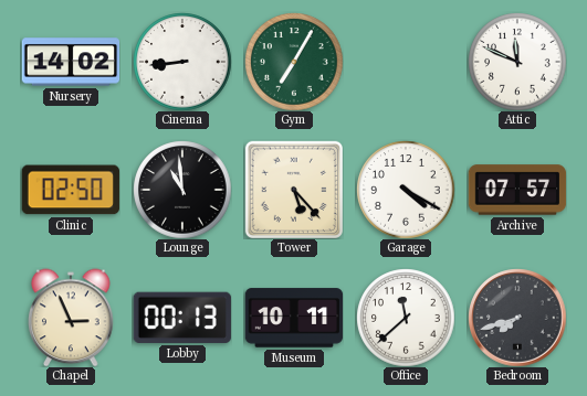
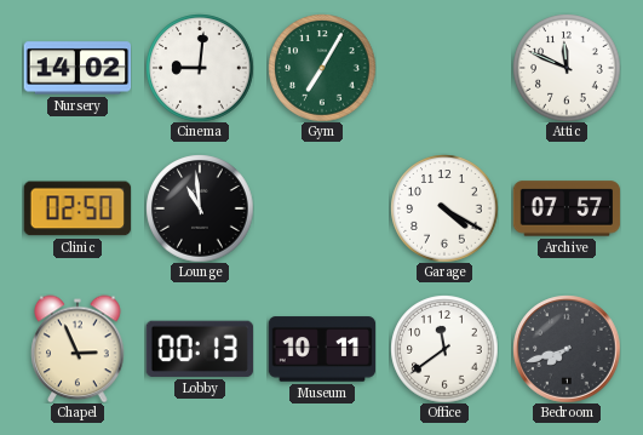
Cinema: 8:44 -> 9:01
Tower: 5:23 -> none
Office: 11:38 -> 11:39
